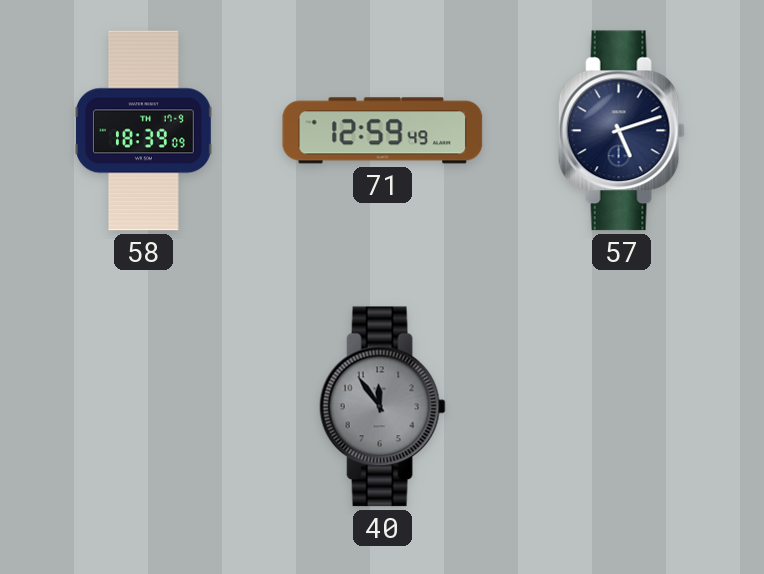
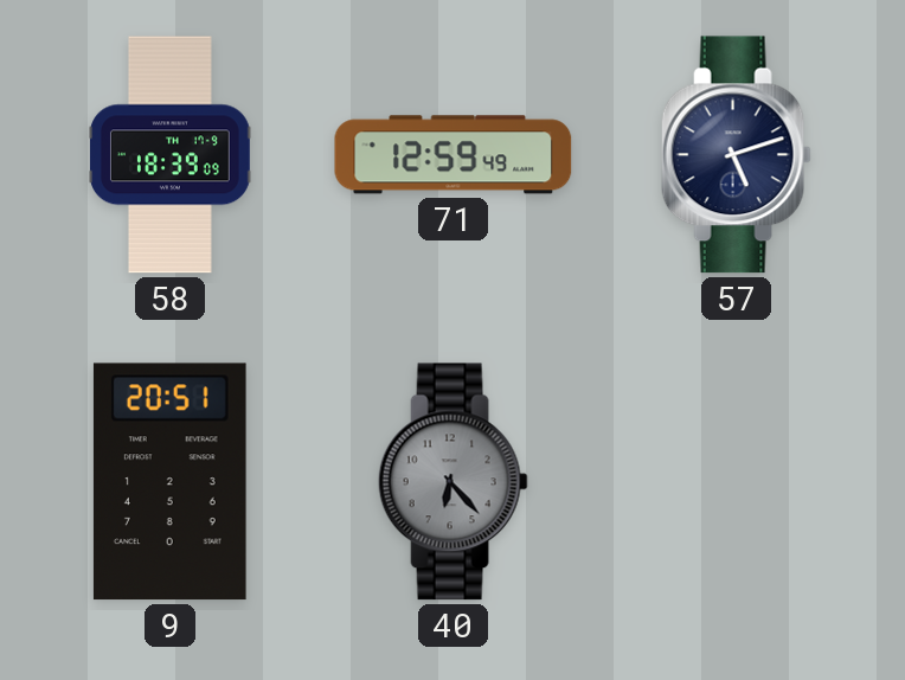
9: none -> 20:51
40: 11:54 -> 6:23
